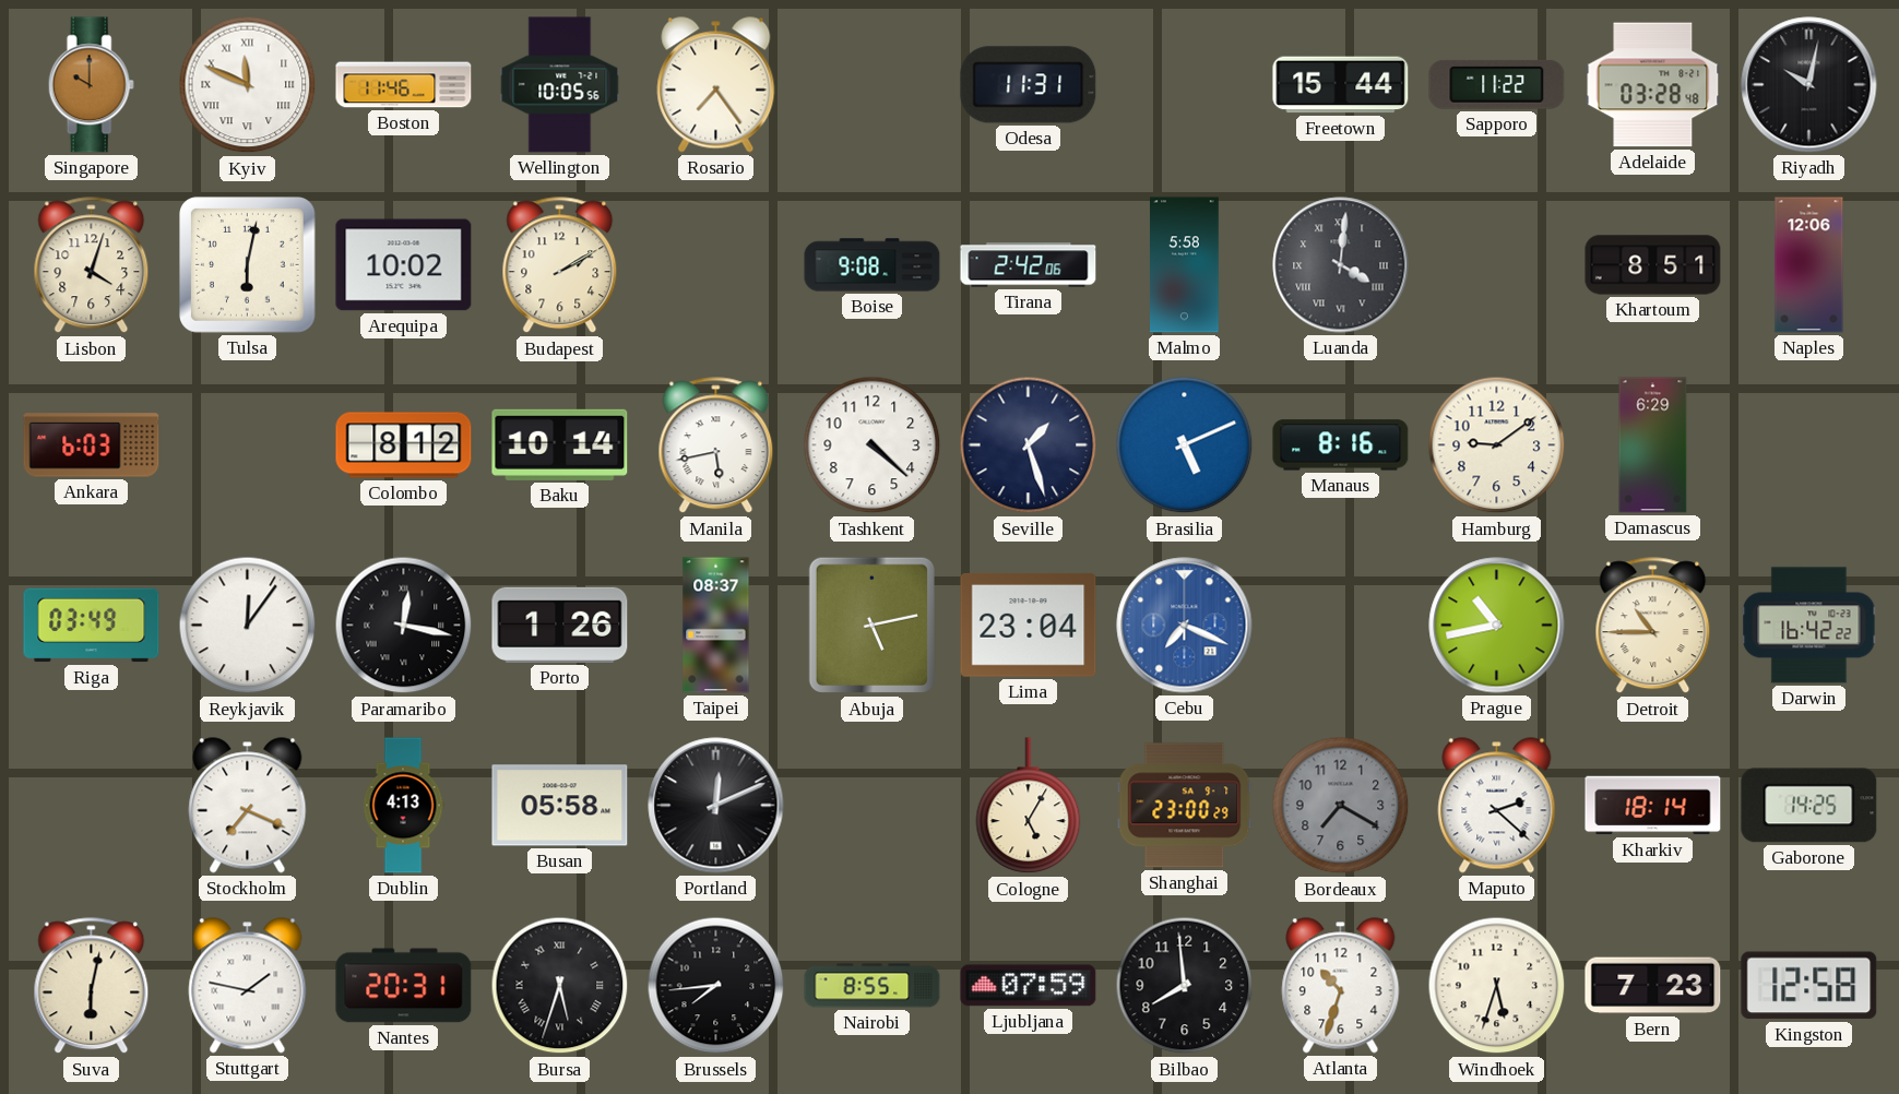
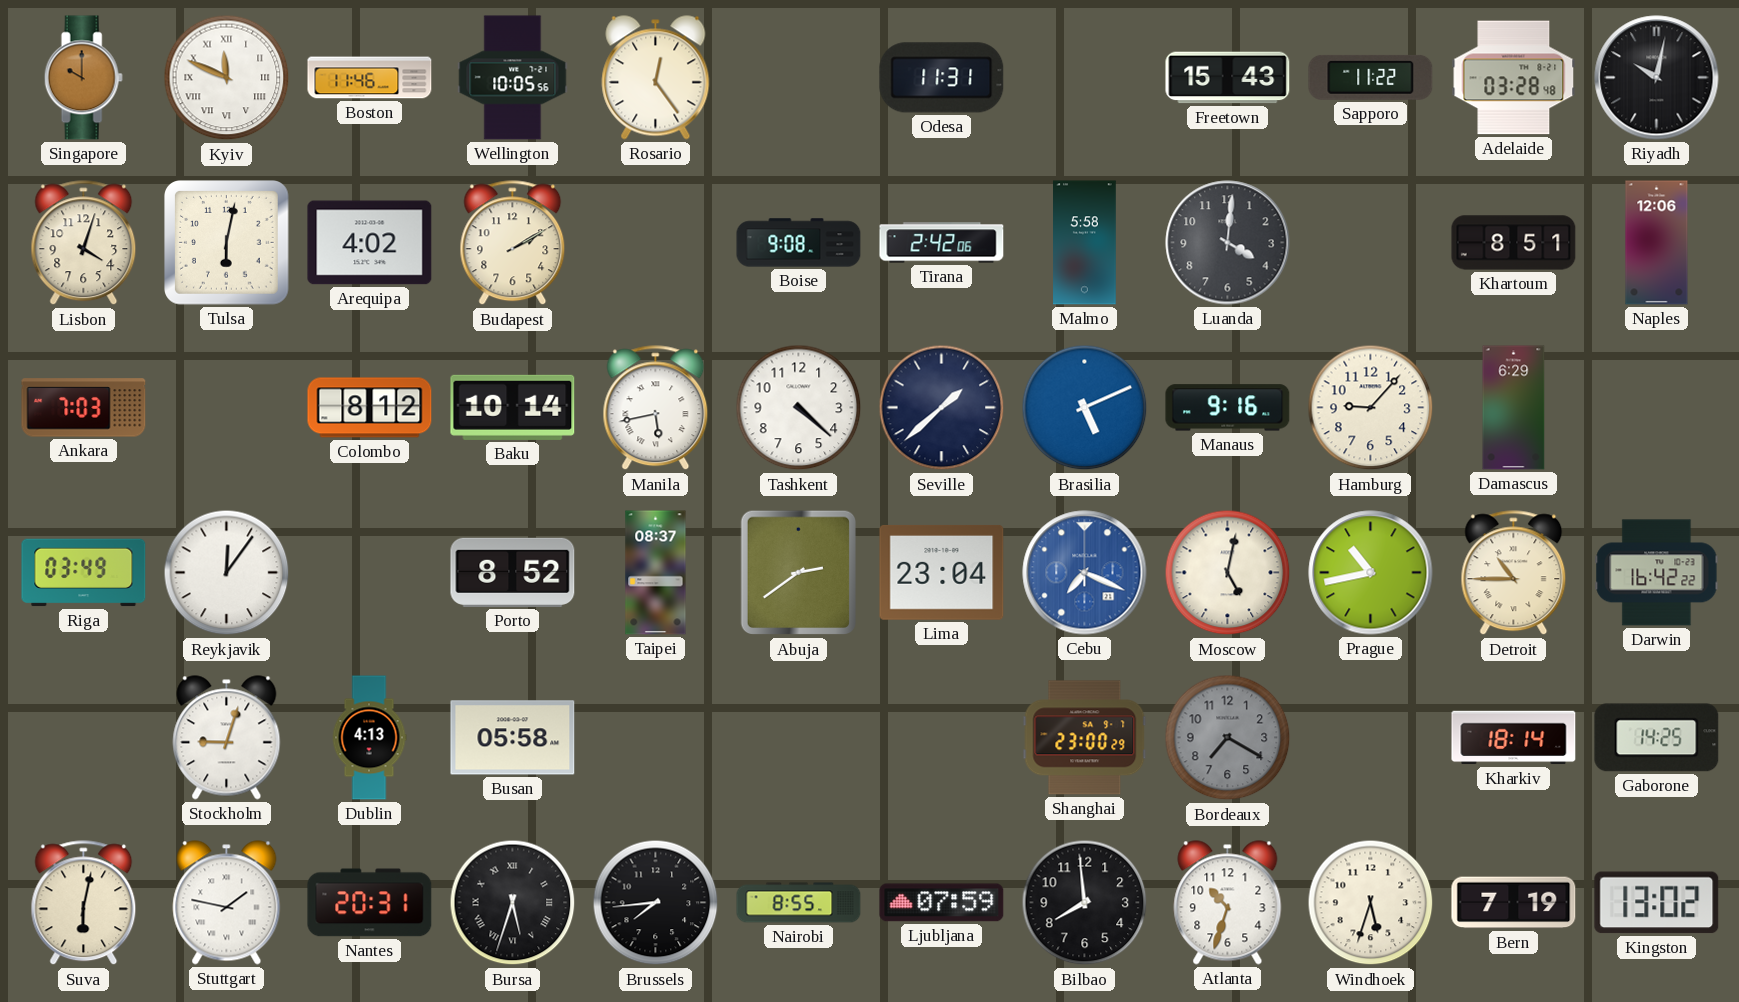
Rosario: 7:24 -> 12:24
Freetown: 15:44 -> 15:43
Arequipa: 10:02 -> 4:02
Luanda numerals: Roman -> Arabic
Ankara: 6:03 -> 7:03
Seville: 1:27 -> 1:38
Manaus: 8:16 -> 9:16
Hamburg: 9:09 -> 9:07
Paramaribo: 12:17 -> none
Porto: 1:26 -> 8:52
Abuja: 5:13 -> 2:39
Moscow: none -> 5:02
Stockholm: 7:19 -> 9:03
Portland: 12:11 -> none
Cologne: 5:05 -> none
Maputo: 2:22 -> none
Bern: 7:23 -> 7:19
Kingston: 12:58 -> 13:02
